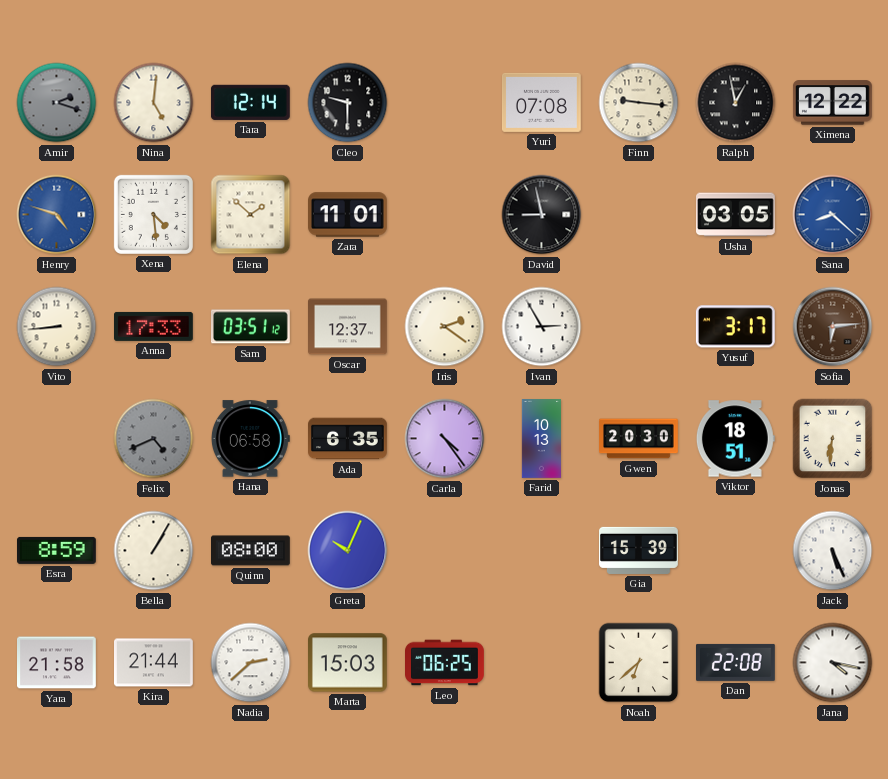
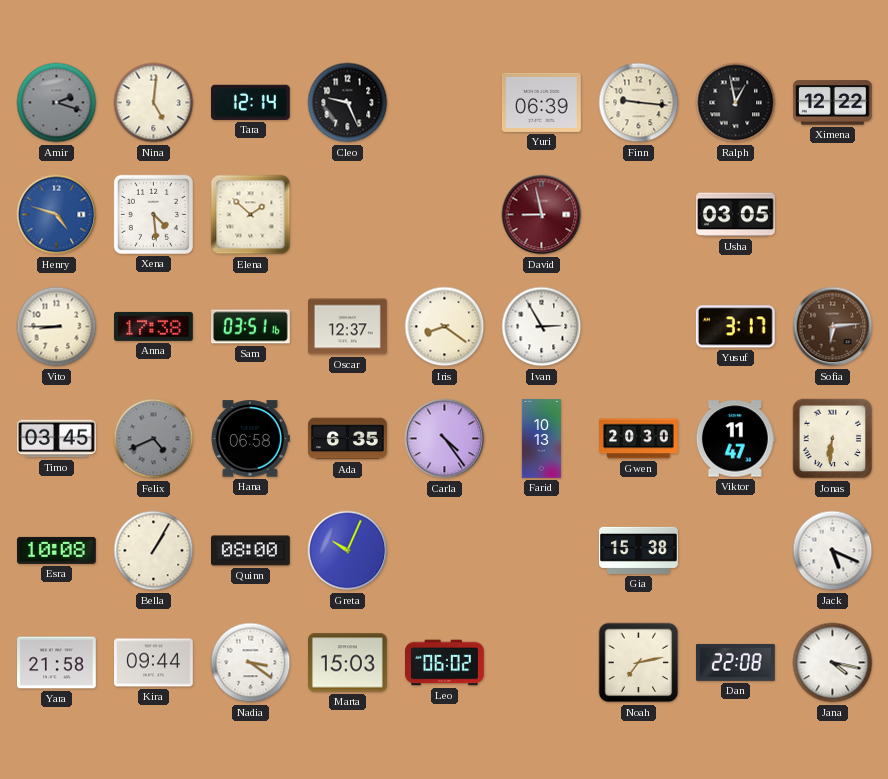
Cleo: 9:30 -> 9:26
Yuri: 07:08 -> 06:39
Zara: 11:01 -> none
David dial: black -> burgundy
Sana: 8:22 -> none
Vito: 8:44 -> 8:45
Anna: 17:33 -> 17:38
Sam: 03:51:12 -> 03:51:16
Iris: 2:21 -> 8:21
Timo: none -> 03:45
Viktor: 18:51 -> 11:47
Esra: 8:59 -> 10:08
Gia: 15:39 -> 15:38
Jack: 5:26 -> 5:19
Kira: 21:44 -> 09:44
Nadia: 2:38 -> 3:21
Leo: 06:25 -> 06:02
Noah: 6:38 -> 7:13
